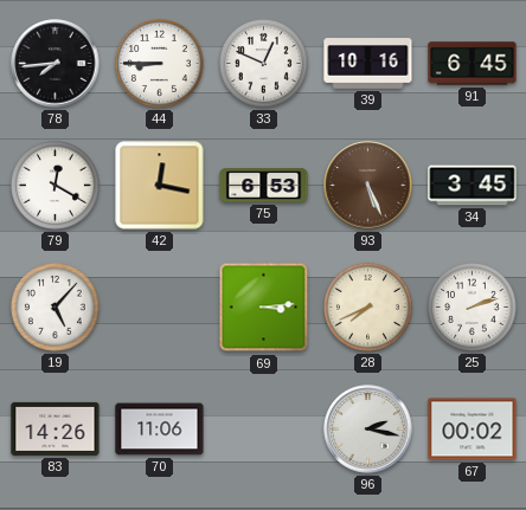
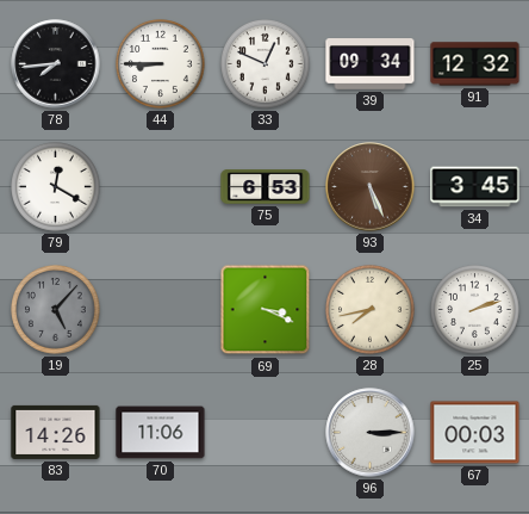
39: 10:16 -> 09:34
91: 6:45 -> 12:32
42: 12:17 -> none
19 dial: white -> grey
69: 3:14 -> 3:19
28: 7:41 -> 7:43
96: 2:17 -> 3:15
67: 00:02 -> 00:03
